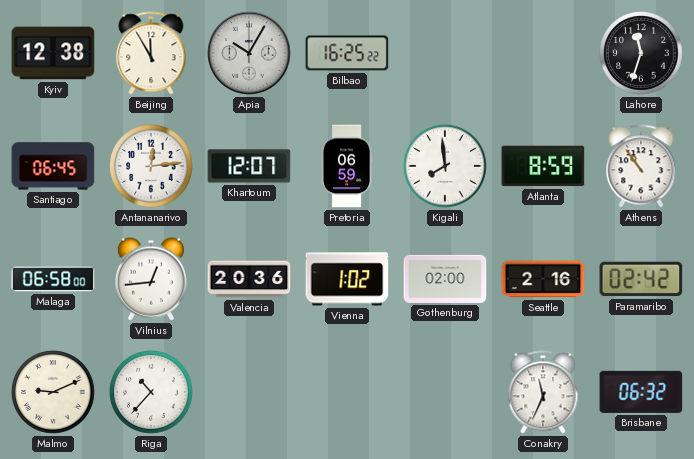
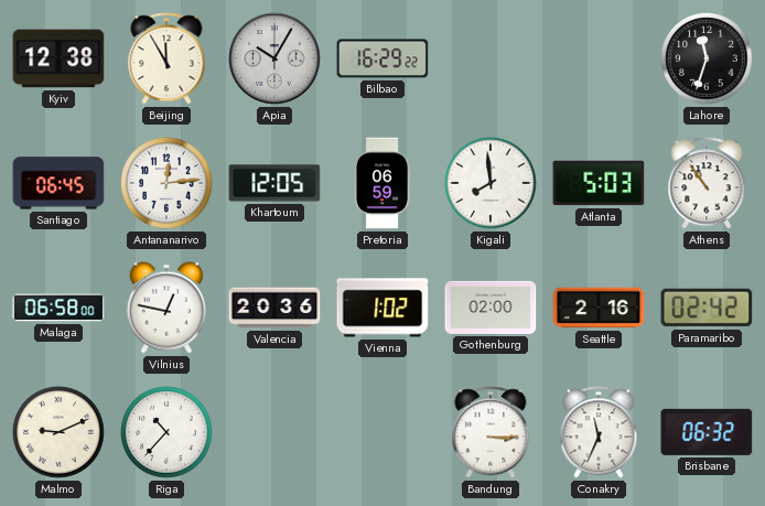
Bilbao: 16:25 -> 16:29
Khartoum: 12:07 -> 12:05
Atlanta: 8:59 -> 5:03
Vilnius: 12:44 -> 12:47
Bandung: none -> 3:15
